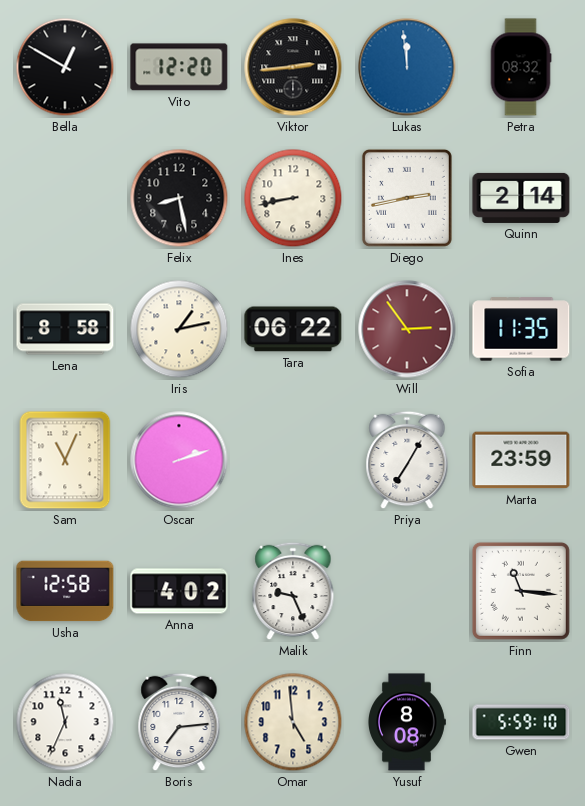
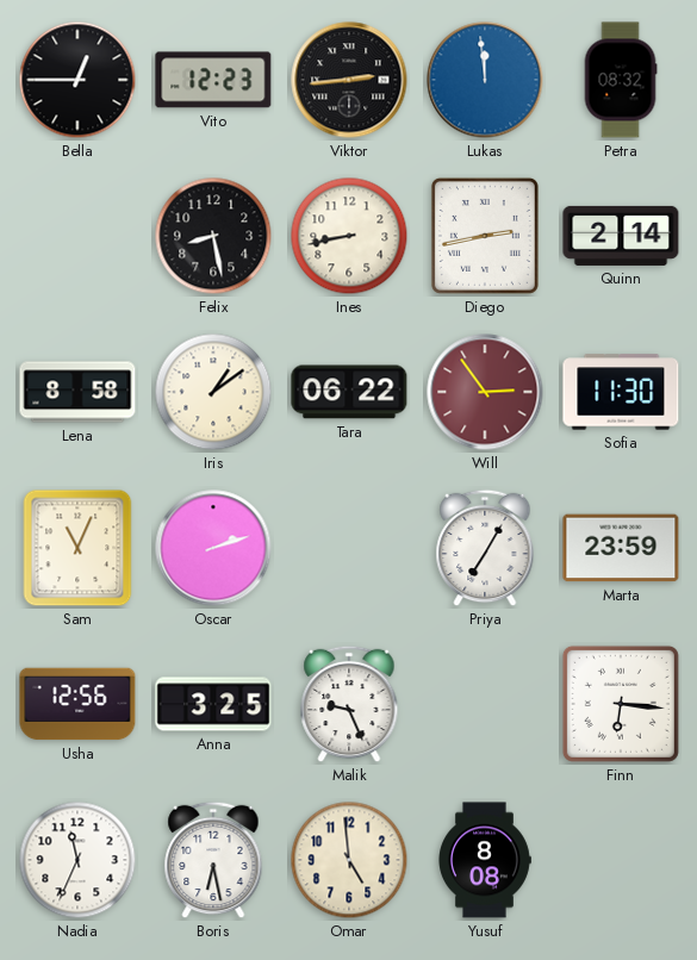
Bella: 12:50 -> 12:45
Vito: 12:20 -> 12:23
Iris: 1:13 -> 1:09
Sofia: 11:35 -> 11:30
Usha: 12:58 -> 12:56
Anna: 4:02 -> 3:25
Finn: 11:16 -> 6:16
Boris: 7:14 -> 6:28
Gwen: 5:59 -> none
